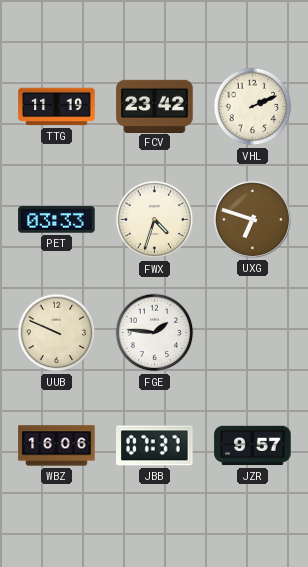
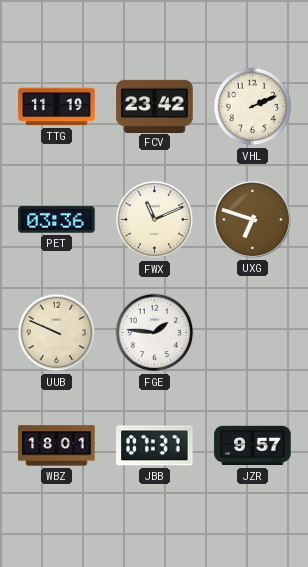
PET: 03:33 -> 03:36
FWX: 4:33 -> 11:11
WBZ: 16:06 -> 18:01
